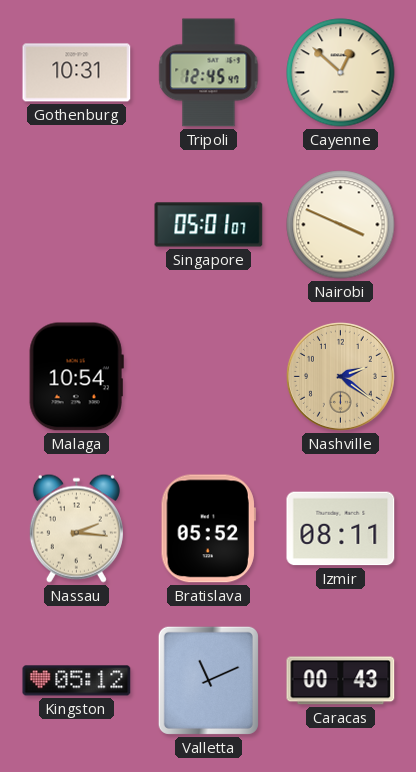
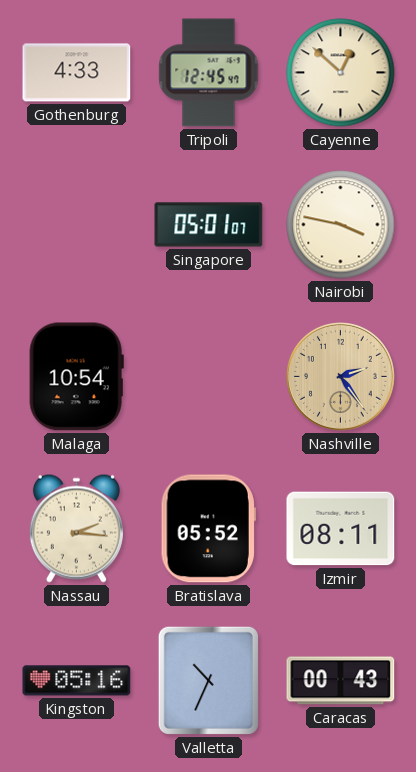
Gothenburg: 10:31 -> 4:33
Nairobi: 3:49 -> 3:47
Nashville: 2:21 -> 2:24
Kingston: 05:12 -> 05:16
Valletta: 11:11 -> 10:34
